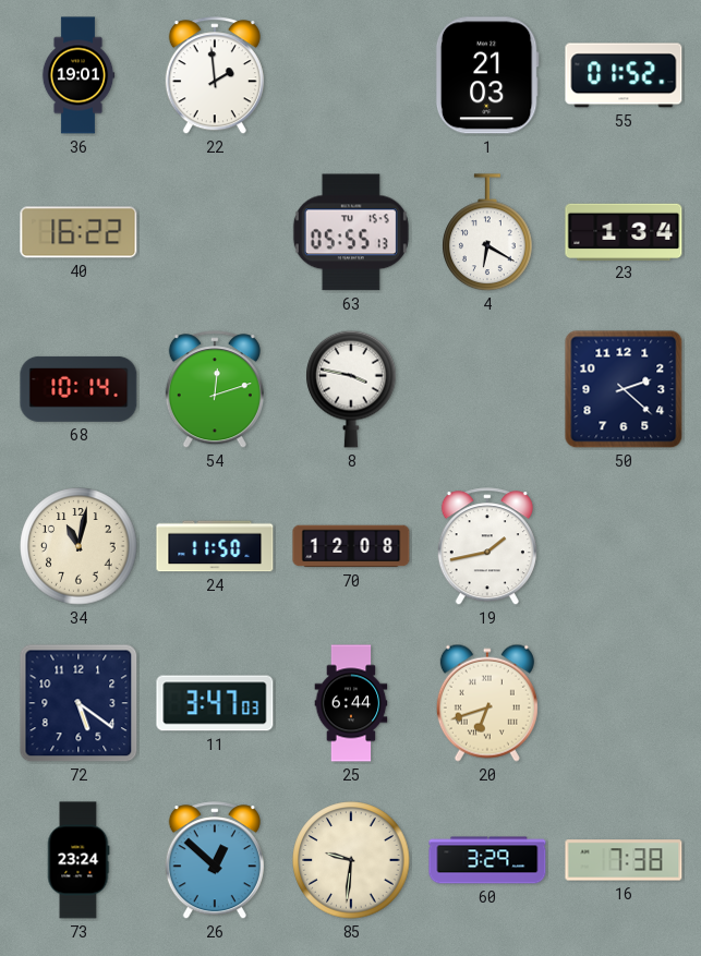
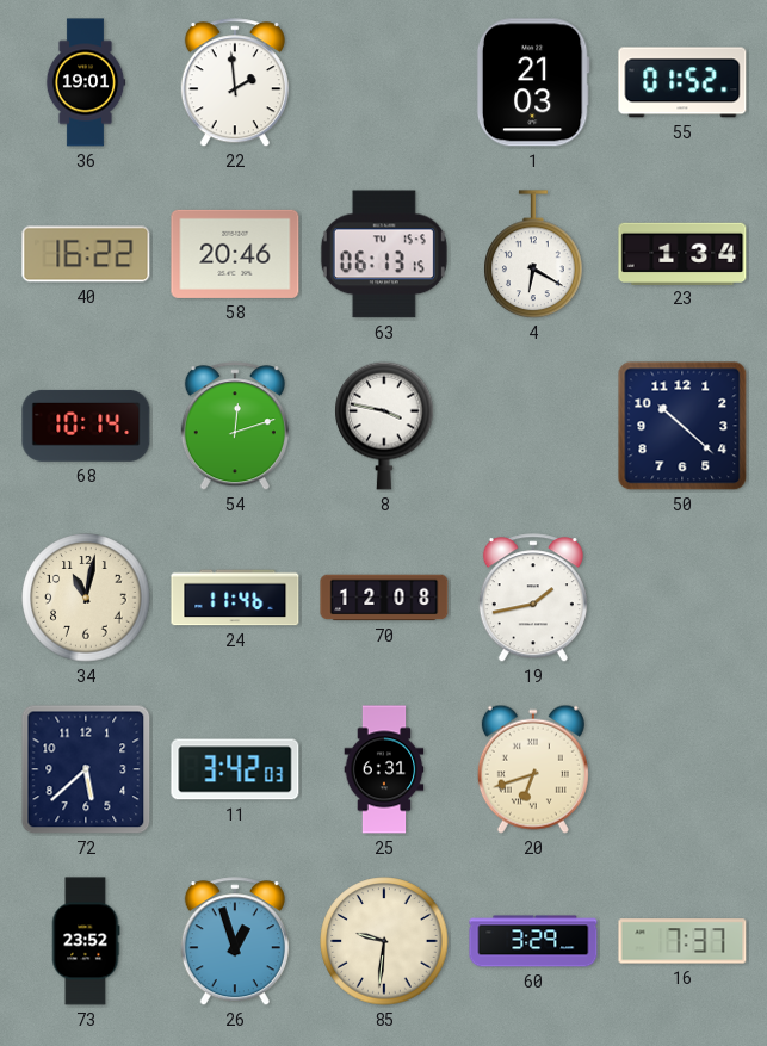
58: none -> 20:46
63: 05:55 -> 06:13
50: 2:22 -> 10:22
24: 11:50 -> 11:46
72: 5:21 -> 5:38
11: 3:47 -> 3:42
25: 6:44 -> 6:31
73: 23:24 -> 23:52
26: 12:52 -> 12:57
16: 7:38 -> 7:37
